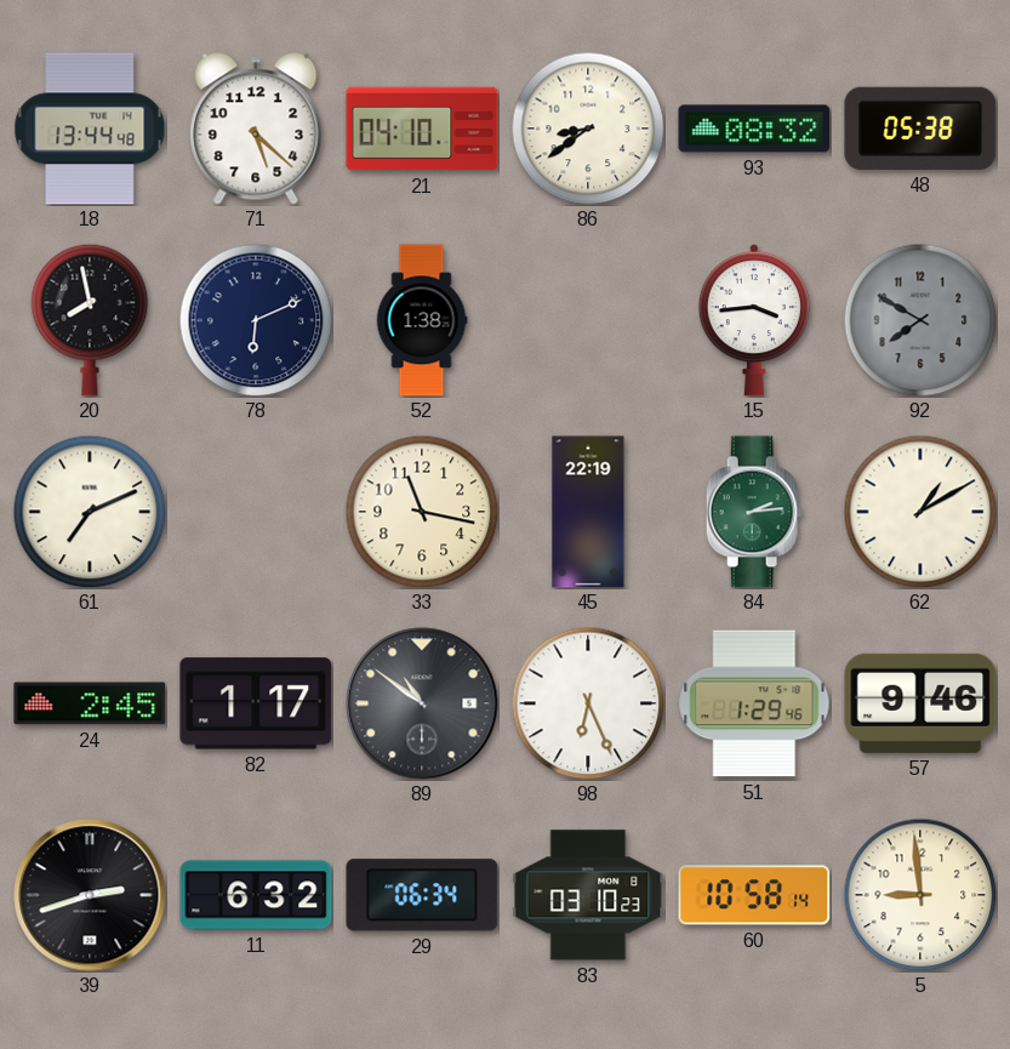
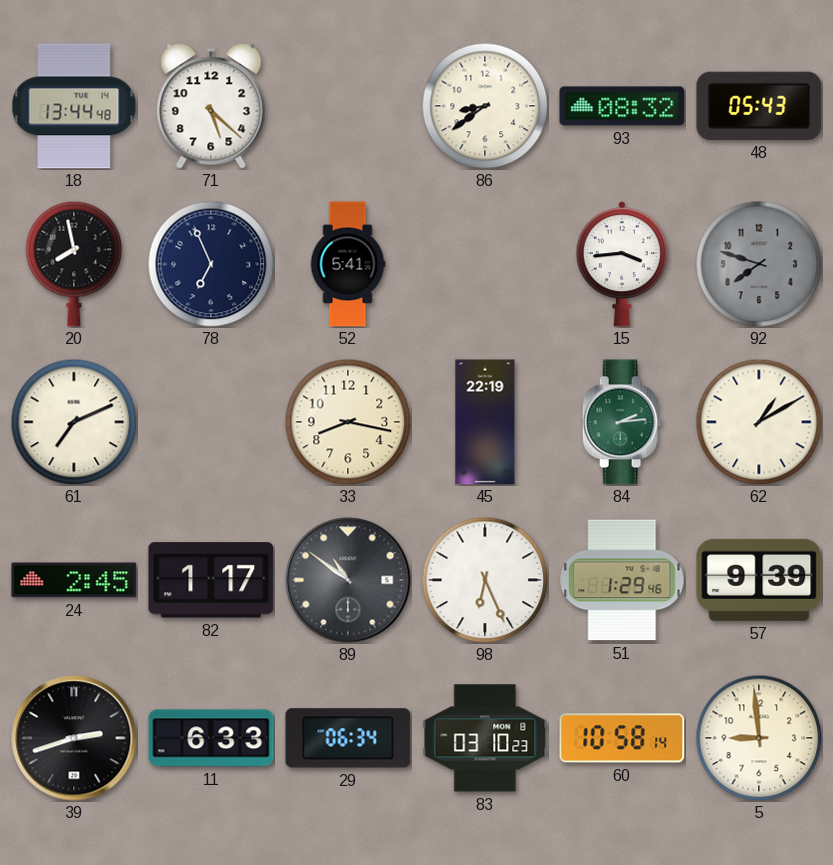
21: 04:10 -> none
48: 05:38 -> 05:43
78: 6:11 -> 6:56
52: 1:38 -> 5:41
92: 7:50 -> 7:48
33: 11:17 -> 8:17
57: 9:46 -> 9:39
11: 6:32 -> 6:33
